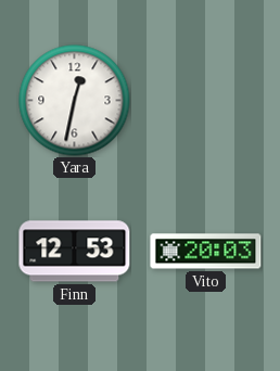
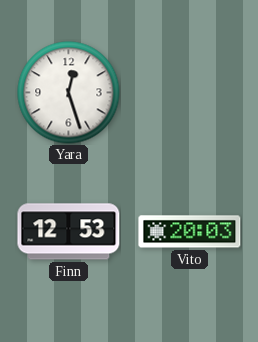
Yara: 12:32 -> 12:27
